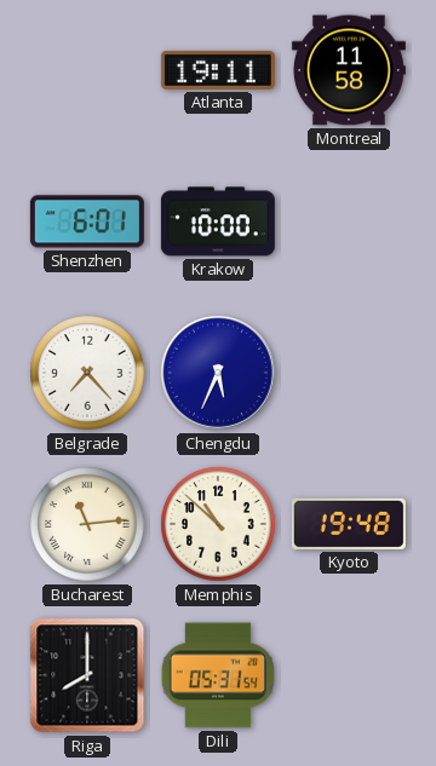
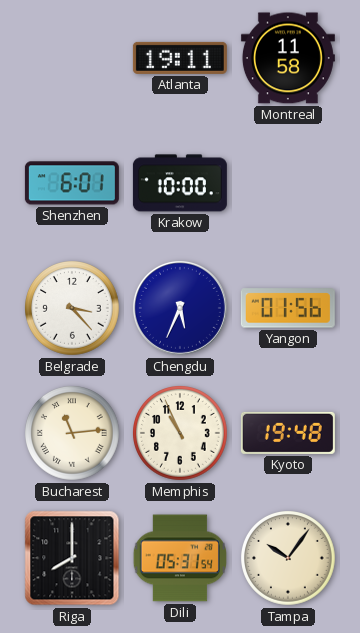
Belgrade: 7:23 -> 3:23
Yangon: none -> 01:56
Memphis: 10:52 -> 10:56
Tampa: none -> 10:06
